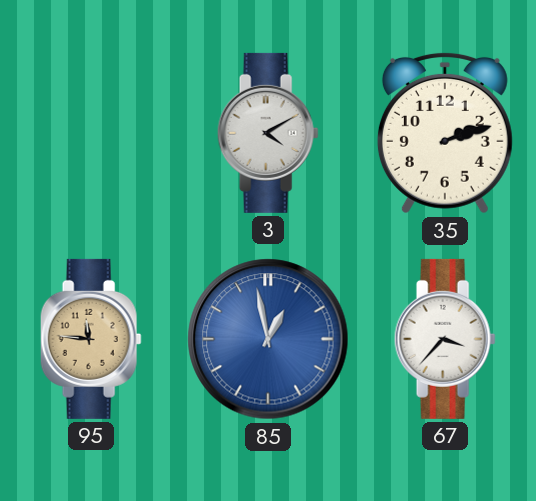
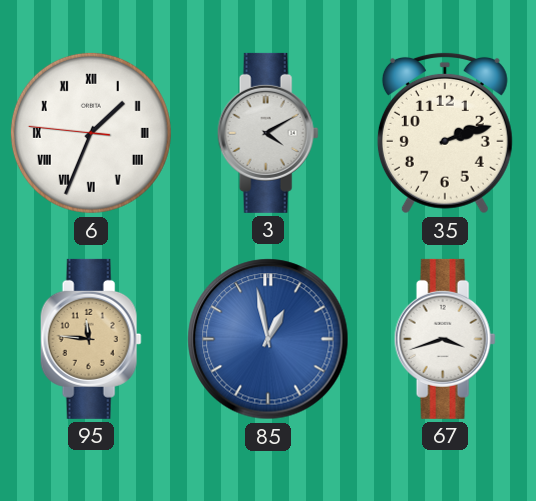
6: none -> 1:33
67: 3:37 -> 3:42
